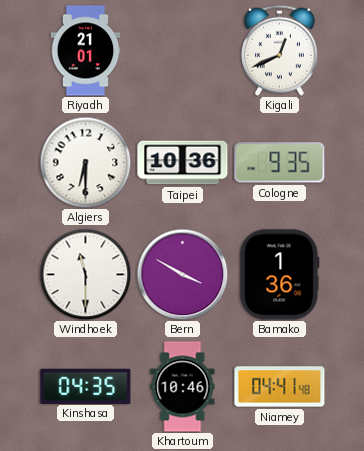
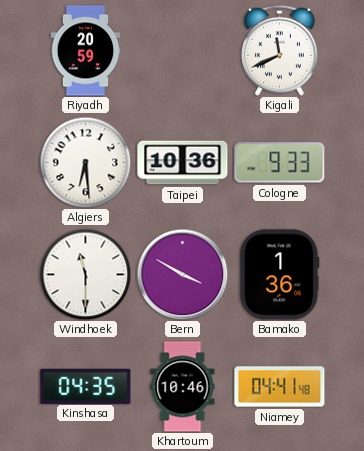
Riyadh: 21:01 -> 20:59
Kigali: 12:41 -> 11:41
Algiers: 6:30 -> 6:29
Cologne: 9:35 -> 9:33
